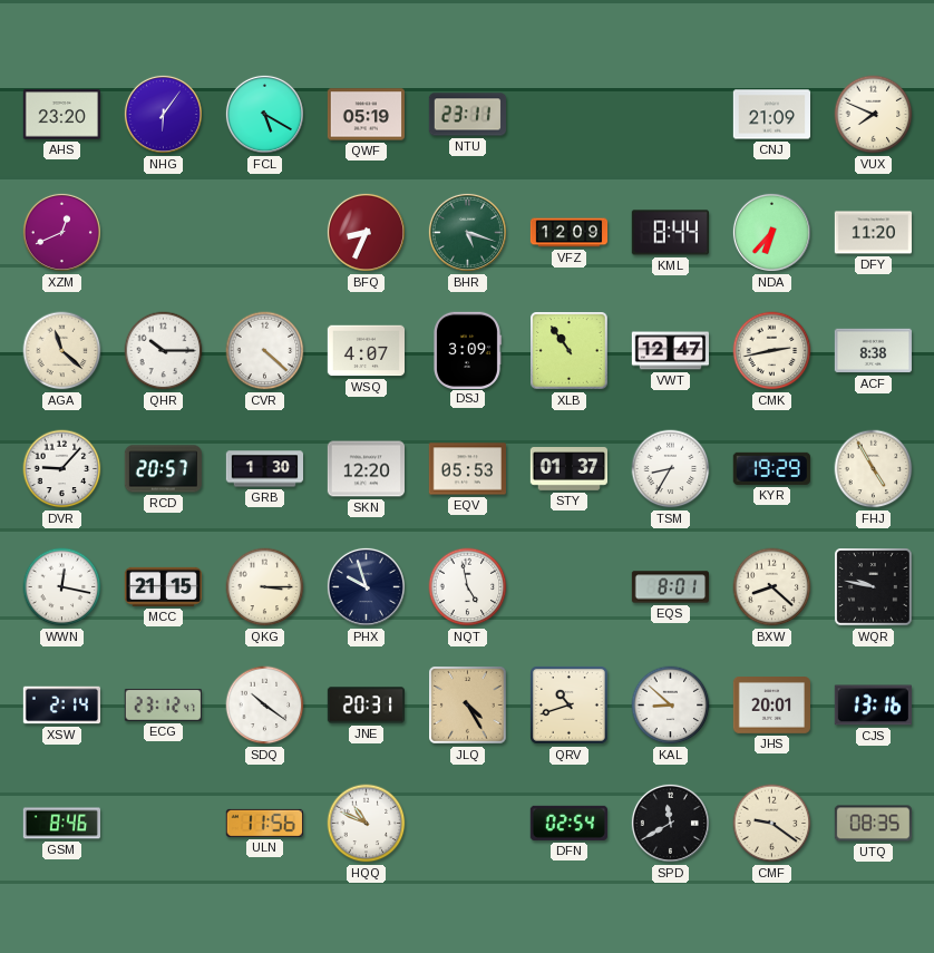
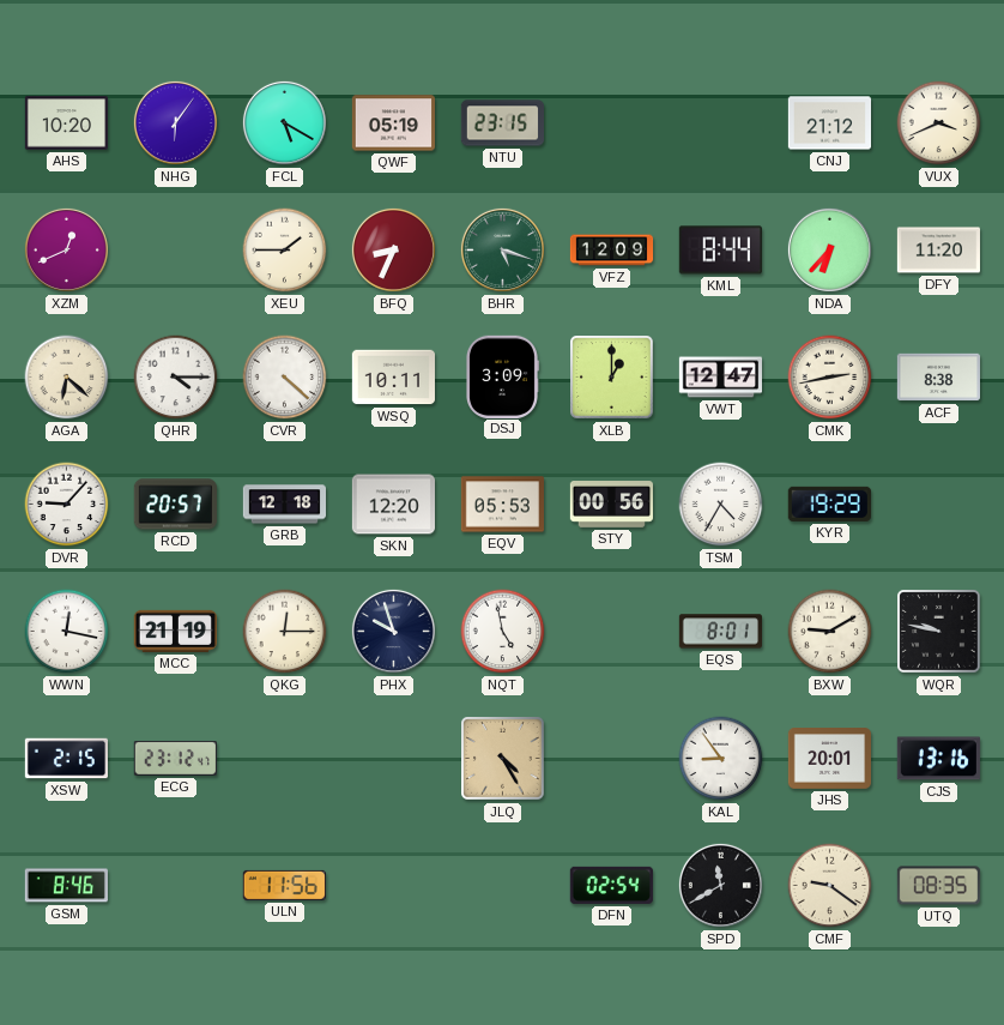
AHS: 23:20 -> 10:20
NTU: 23:11 -> 23:15
CNJ: 21:09 -> 21:12
VUX: 7:49 -> 3:41
XEU: none -> 1:45
AGA: 11:22 -> 6:22
QHR: 10:15 -> 4:15
WSQ: 4:07 -> 10:11
XLB: 10:54 -> 1:00
GRB: 1:30 -> 12:18
STY: 01:37 -> 00:56
TSM: 8:35 -> 4:35
FHJ: 4:55 -> none
MCC: 21:15 -> 21:19
QKG: 3:15 -> 12:15
BXW: 8:22 -> 9:10
XSW: 2:14 -> 2:15
SDQ: 10:21 -> none
JNE: 20:31 -> none
QRV: 10:42 -> none
KAL: 8:52 -> 8:54
HQQ: 10:49 -> none
